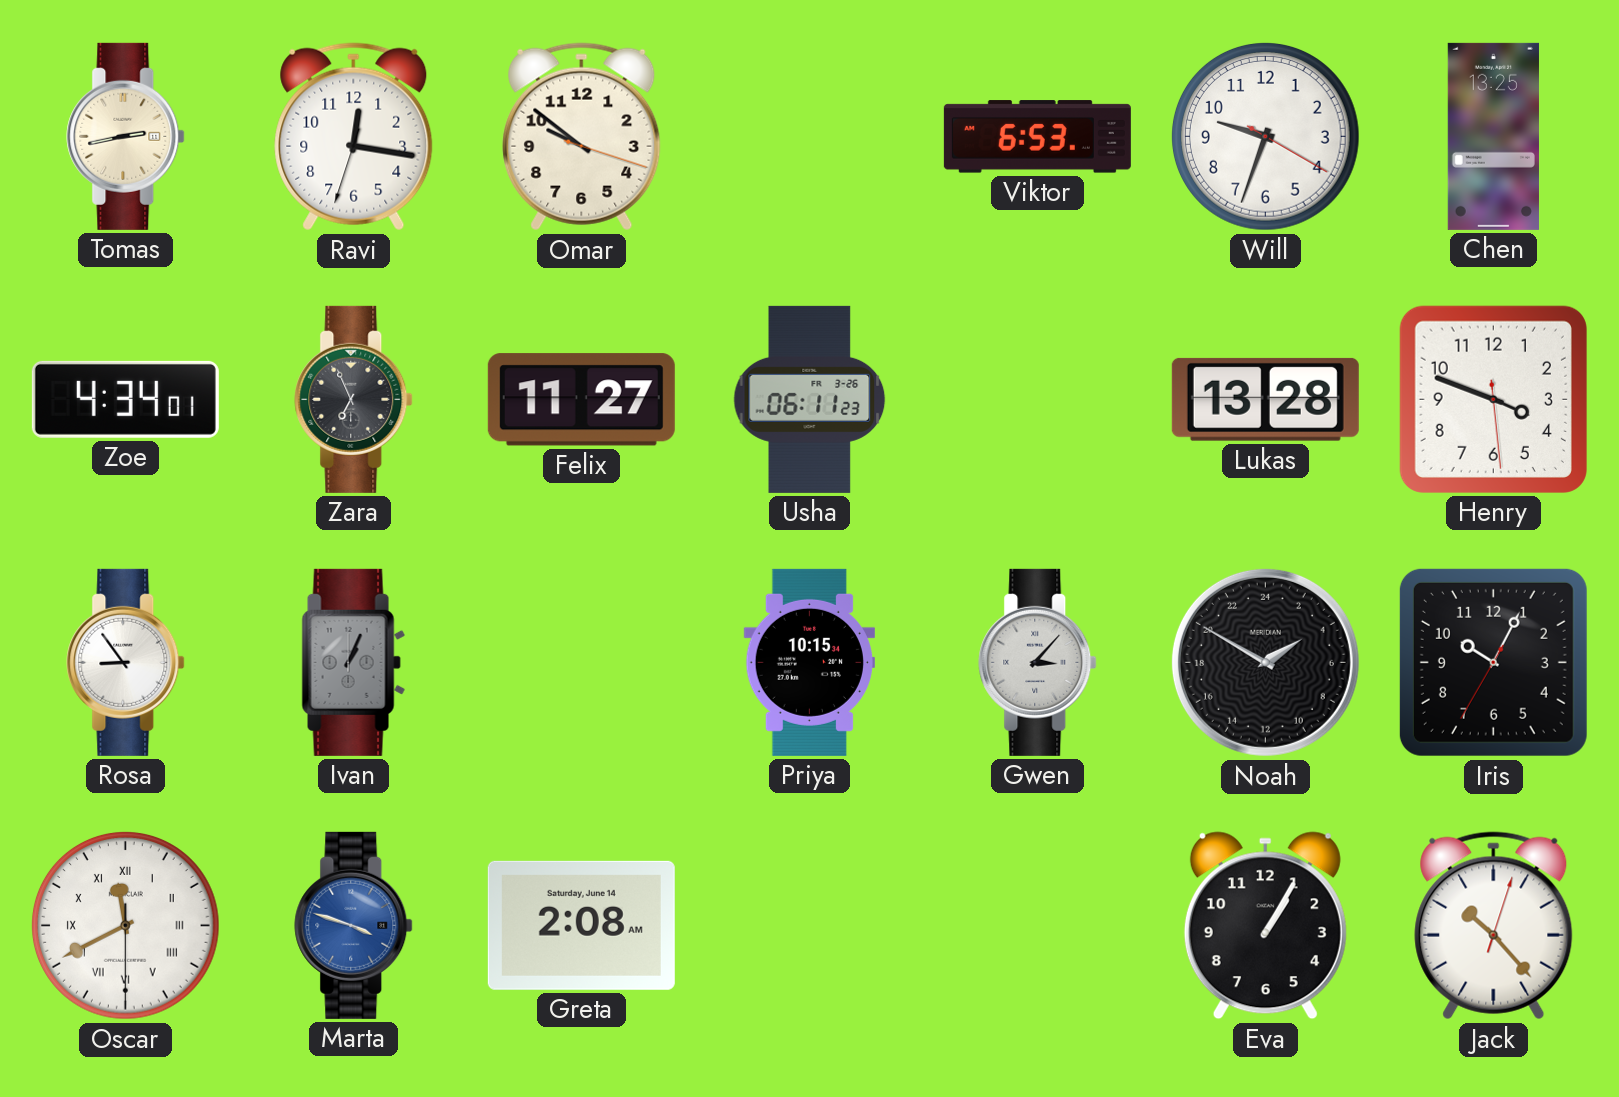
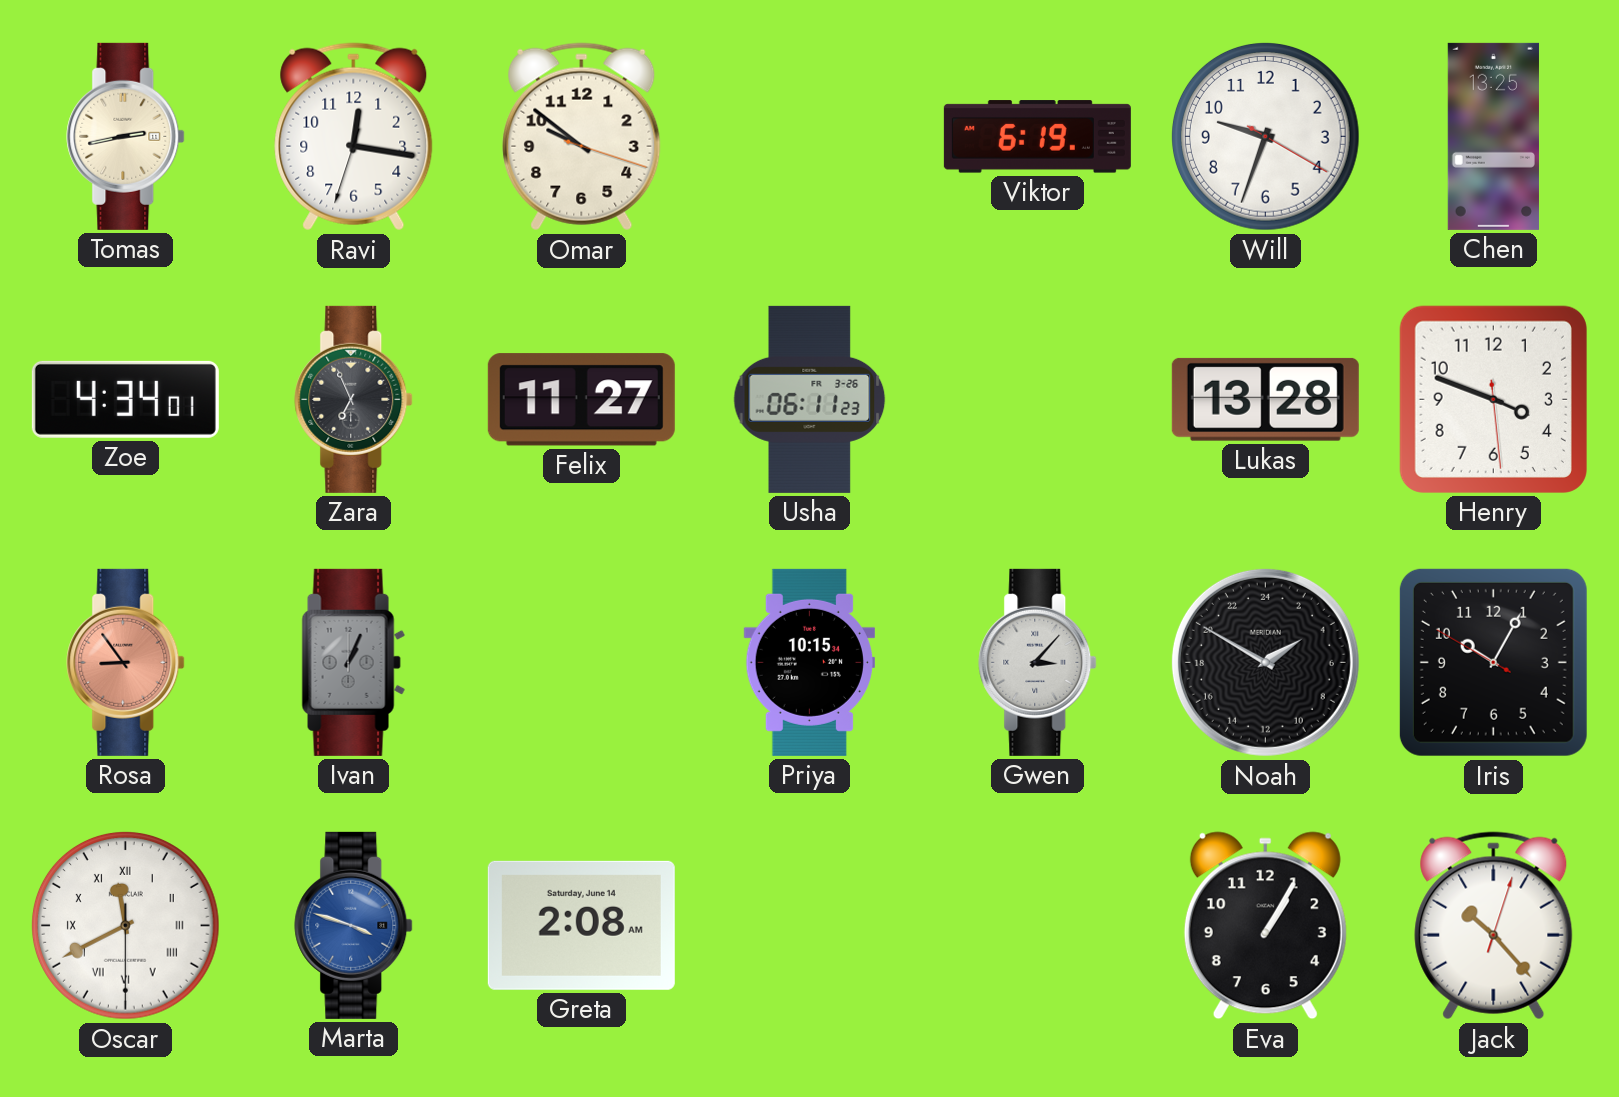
Viktor: 6:53 -> 6:19
Rosa dial: white -> salmon
Iris: 10:04:35 -> 10:04:50
